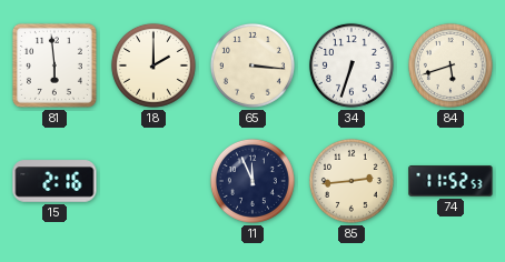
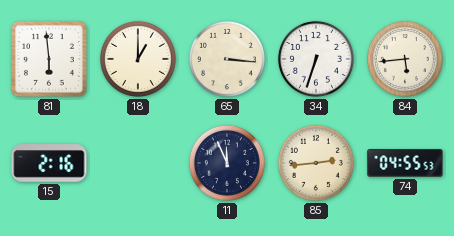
18: 2:00 -> 1:00
84: 5:42 -> 5:44
74: 11:52 -> 04:55
